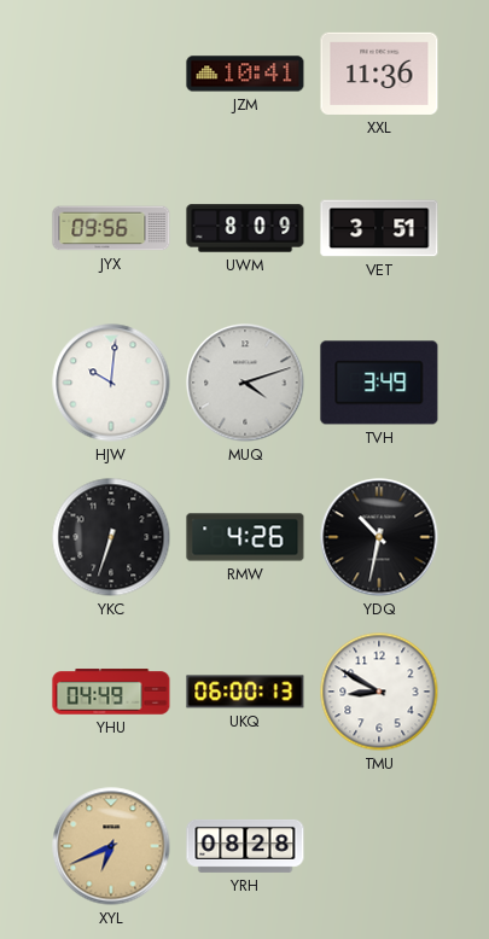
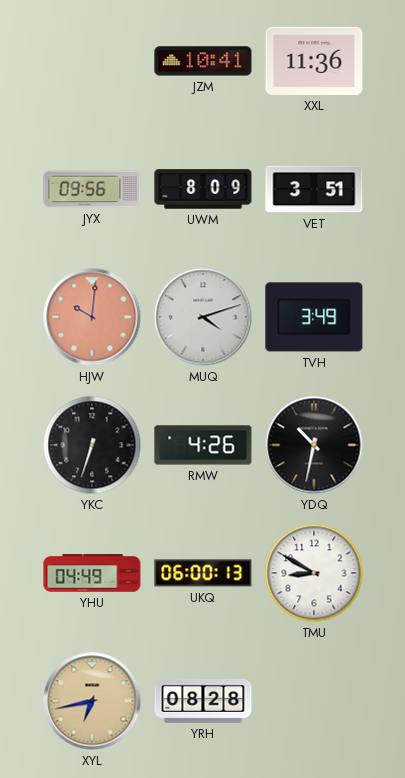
HJW dial: white -> salmon
XYL: 6:41 -> 6:43
